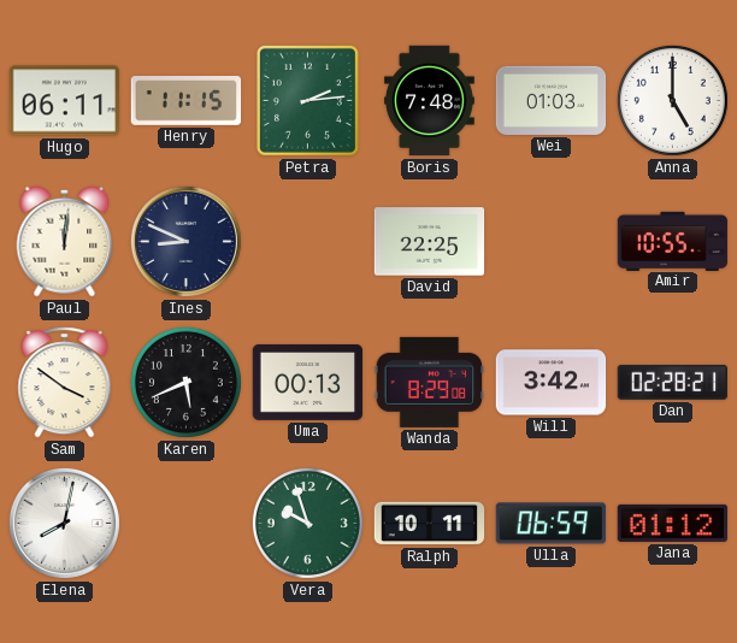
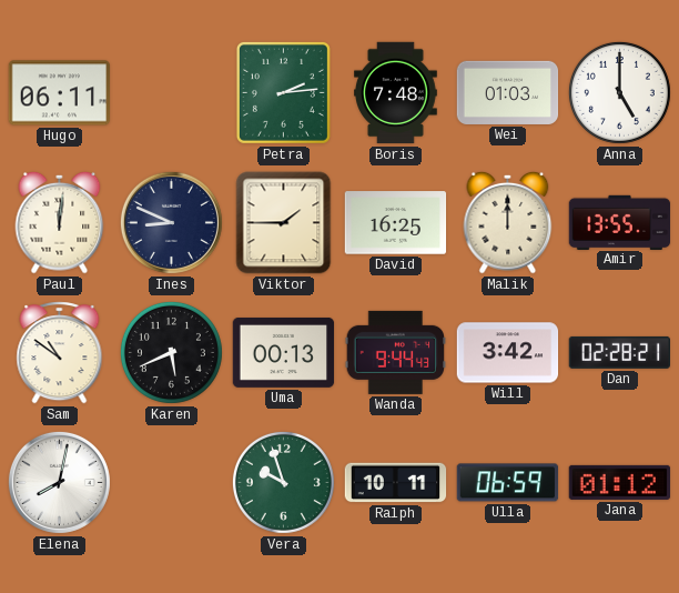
Henry: 11:15 -> none
Viktor: none -> 1:45
David: 22:25 -> 16:25
Malik: none -> 12:00
Amir: 10:55 -> 13:55
Sam: 3:51 -> 10:51
Wanda: 8:29 -> 9:44
